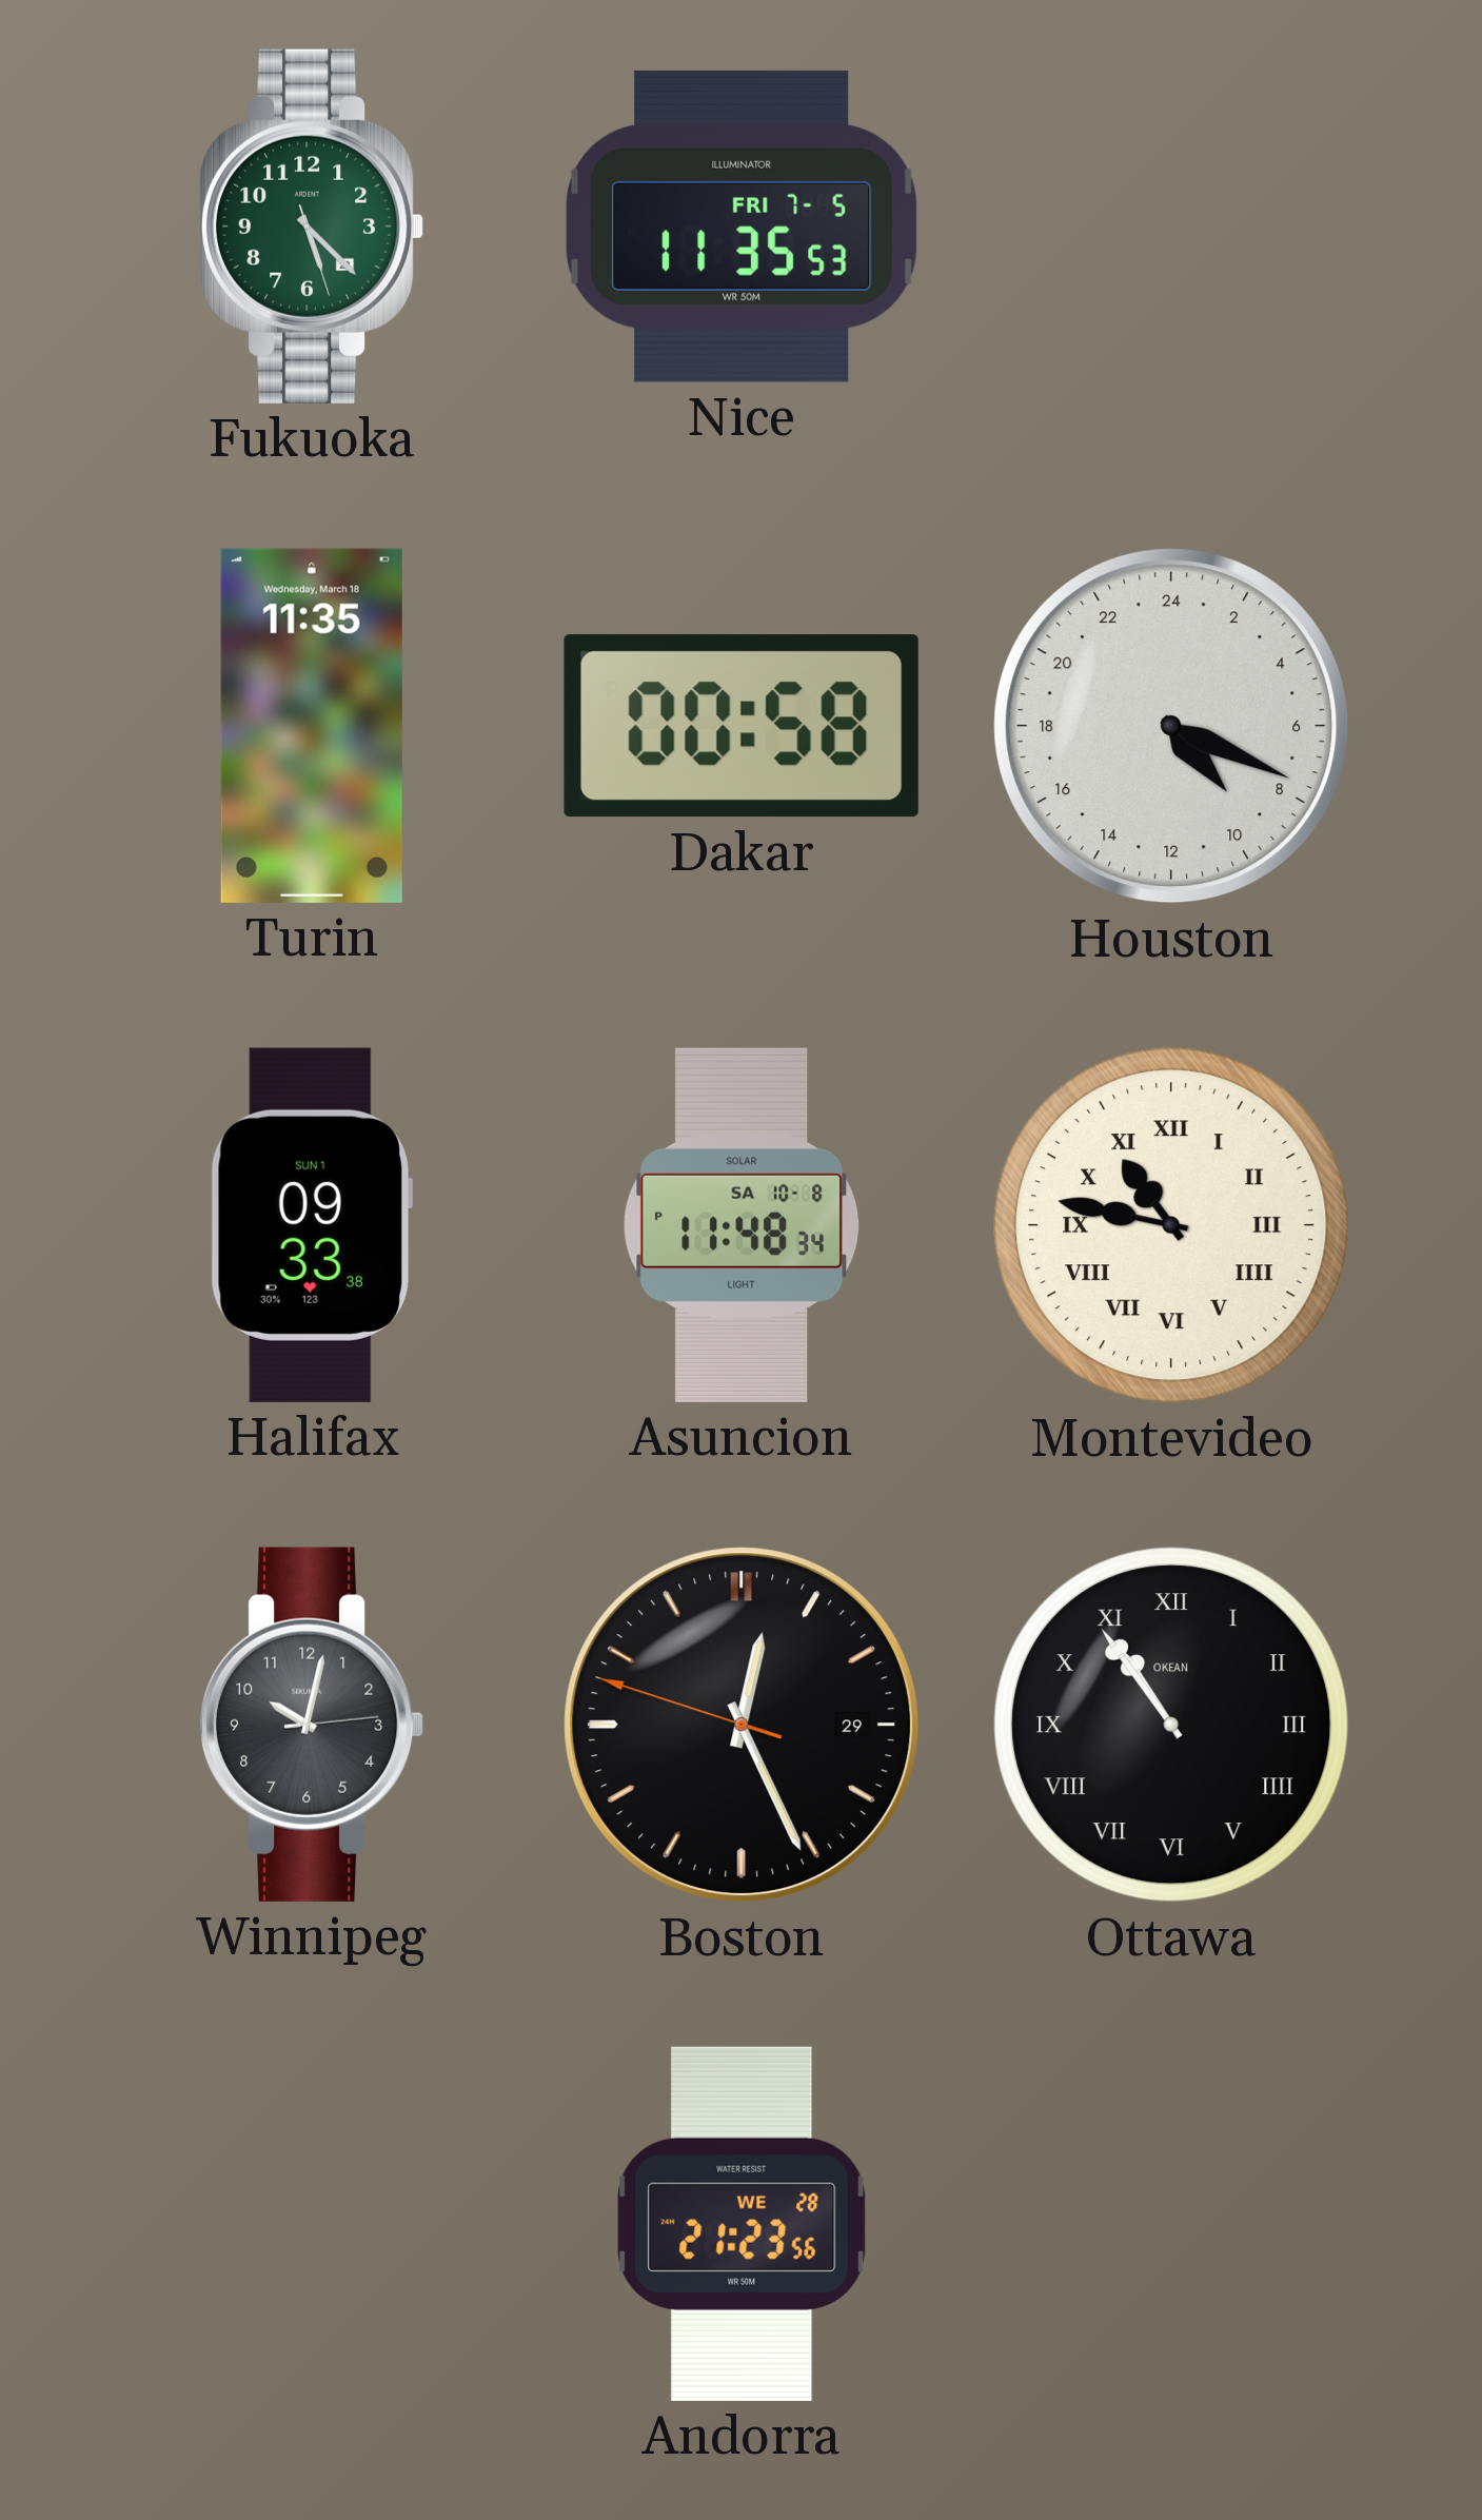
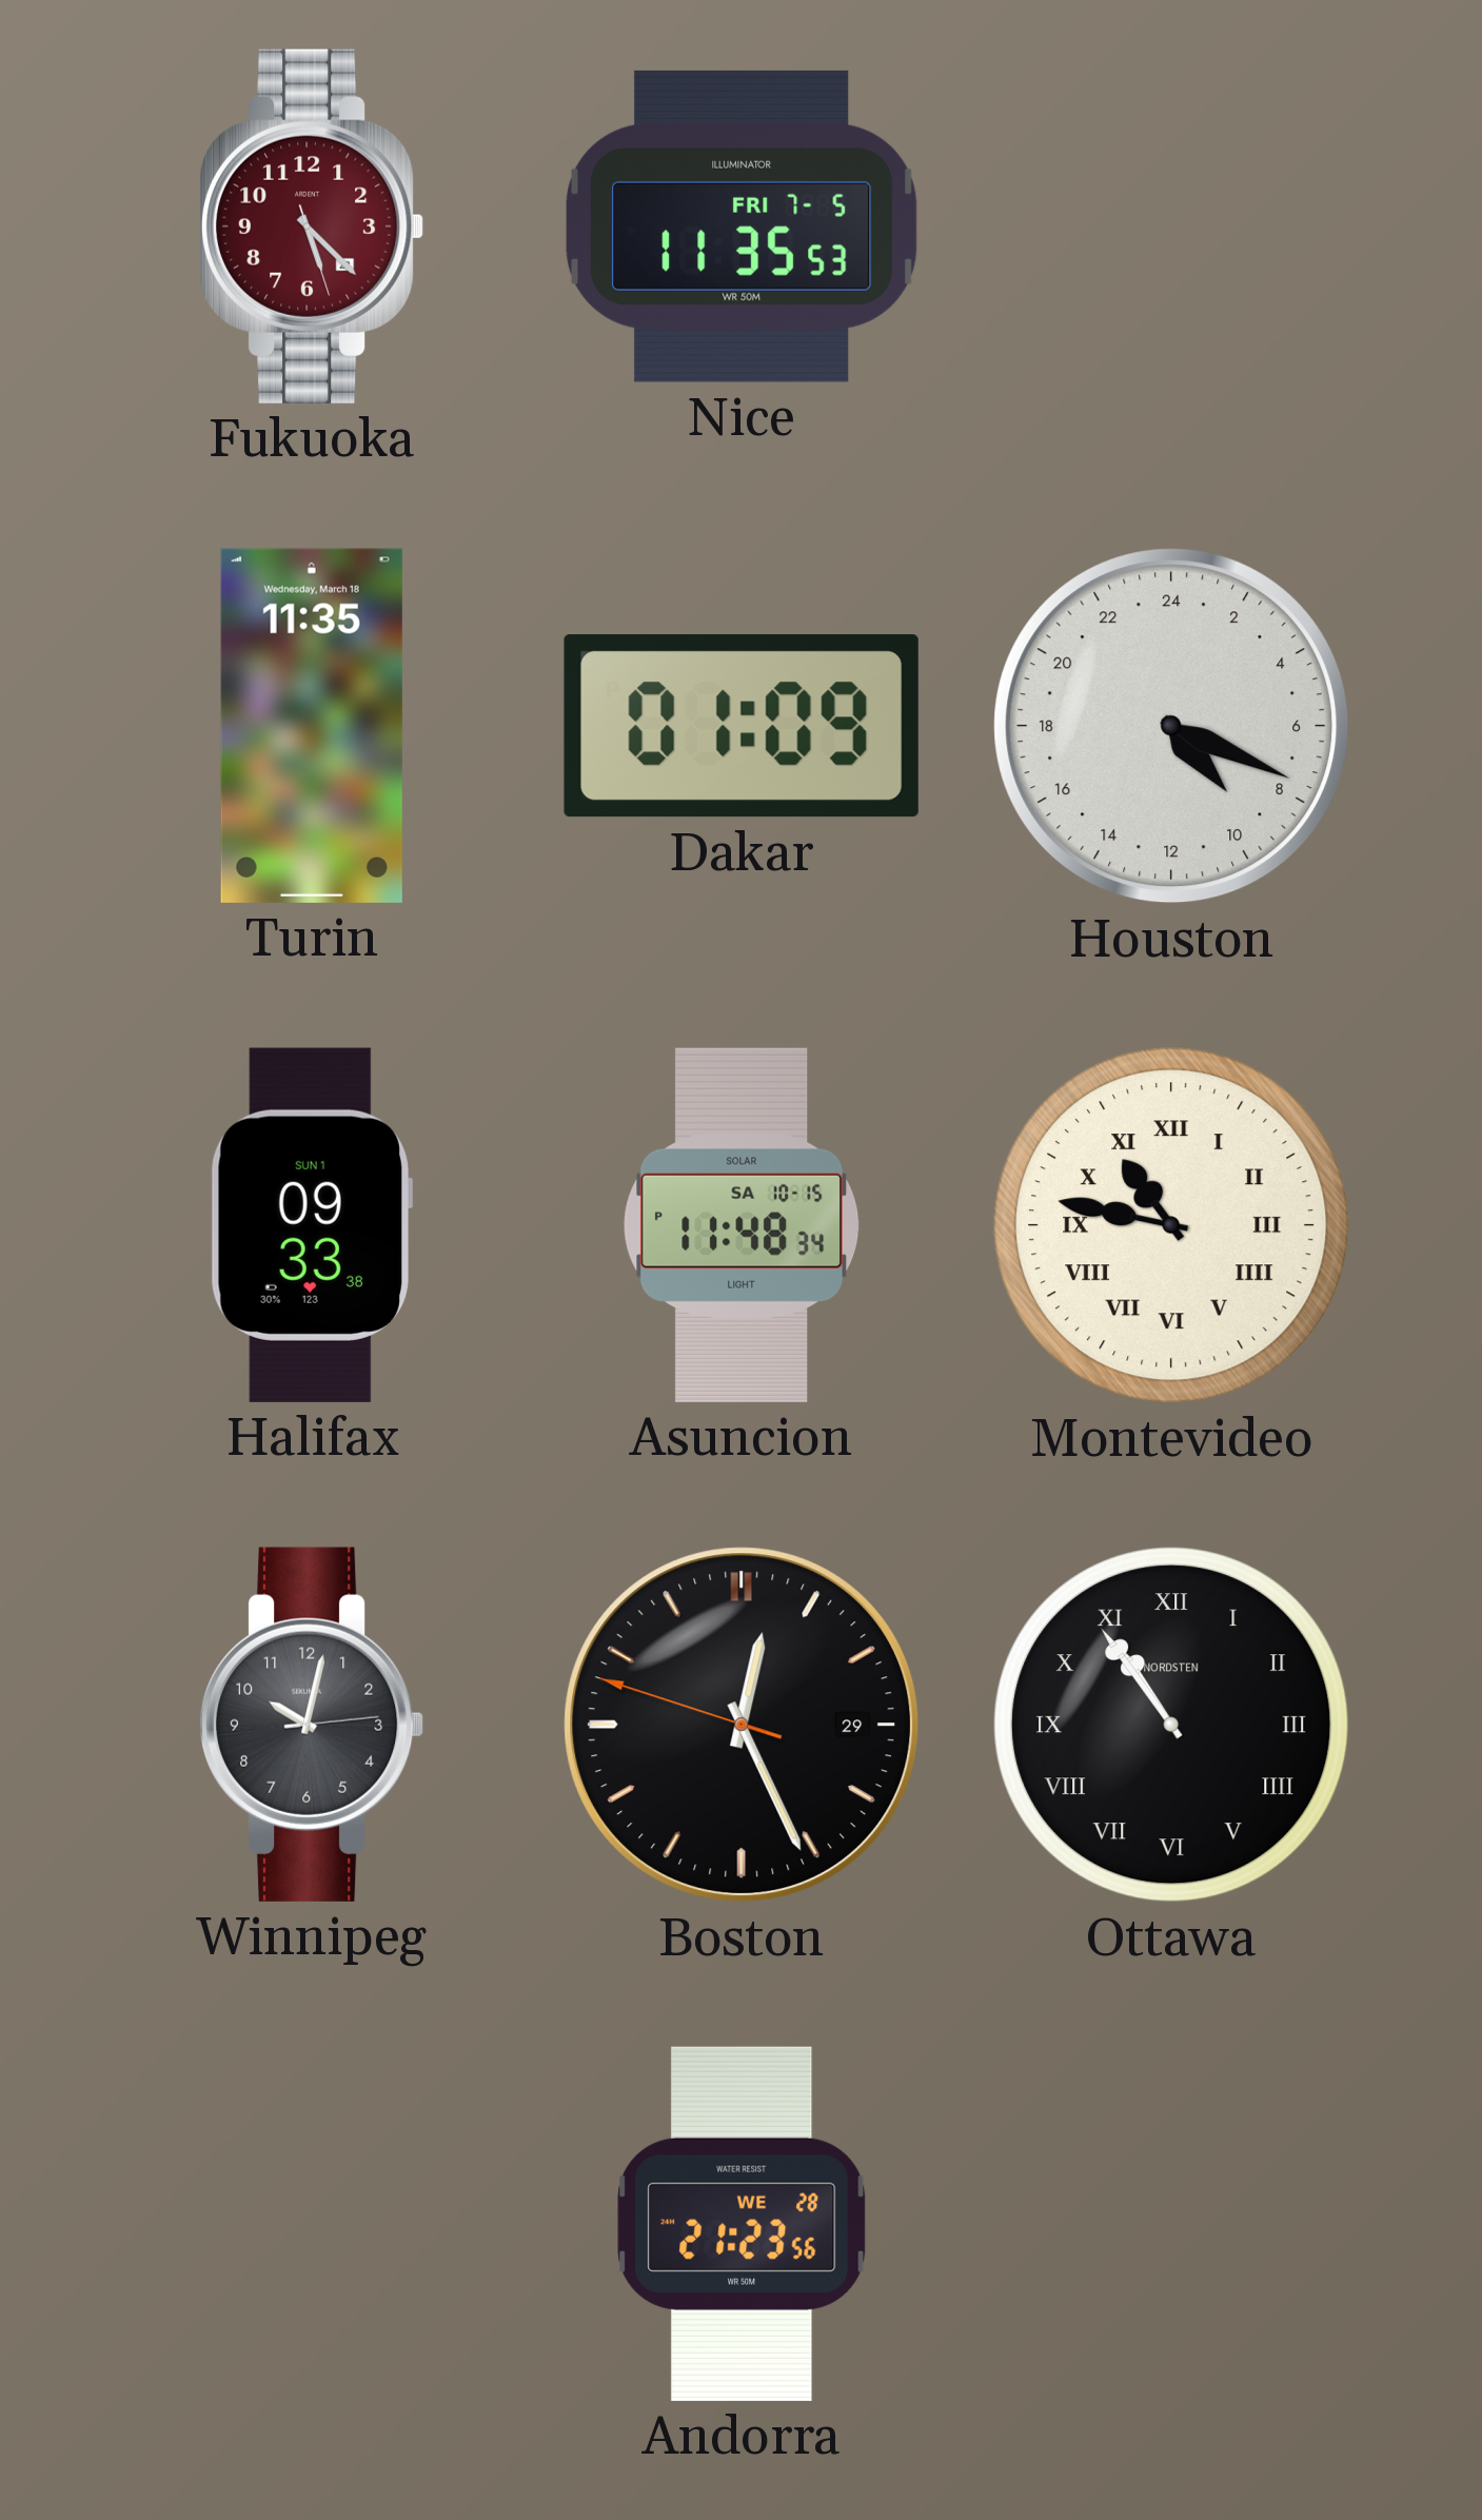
Fukuoka dial: green -> burgundy
Dakar: 00:58 -> 01:09
Asuncion date: SA 10-8 -> SA 10-15
Ottawa brand: OKEAN -> NORDSTEN
